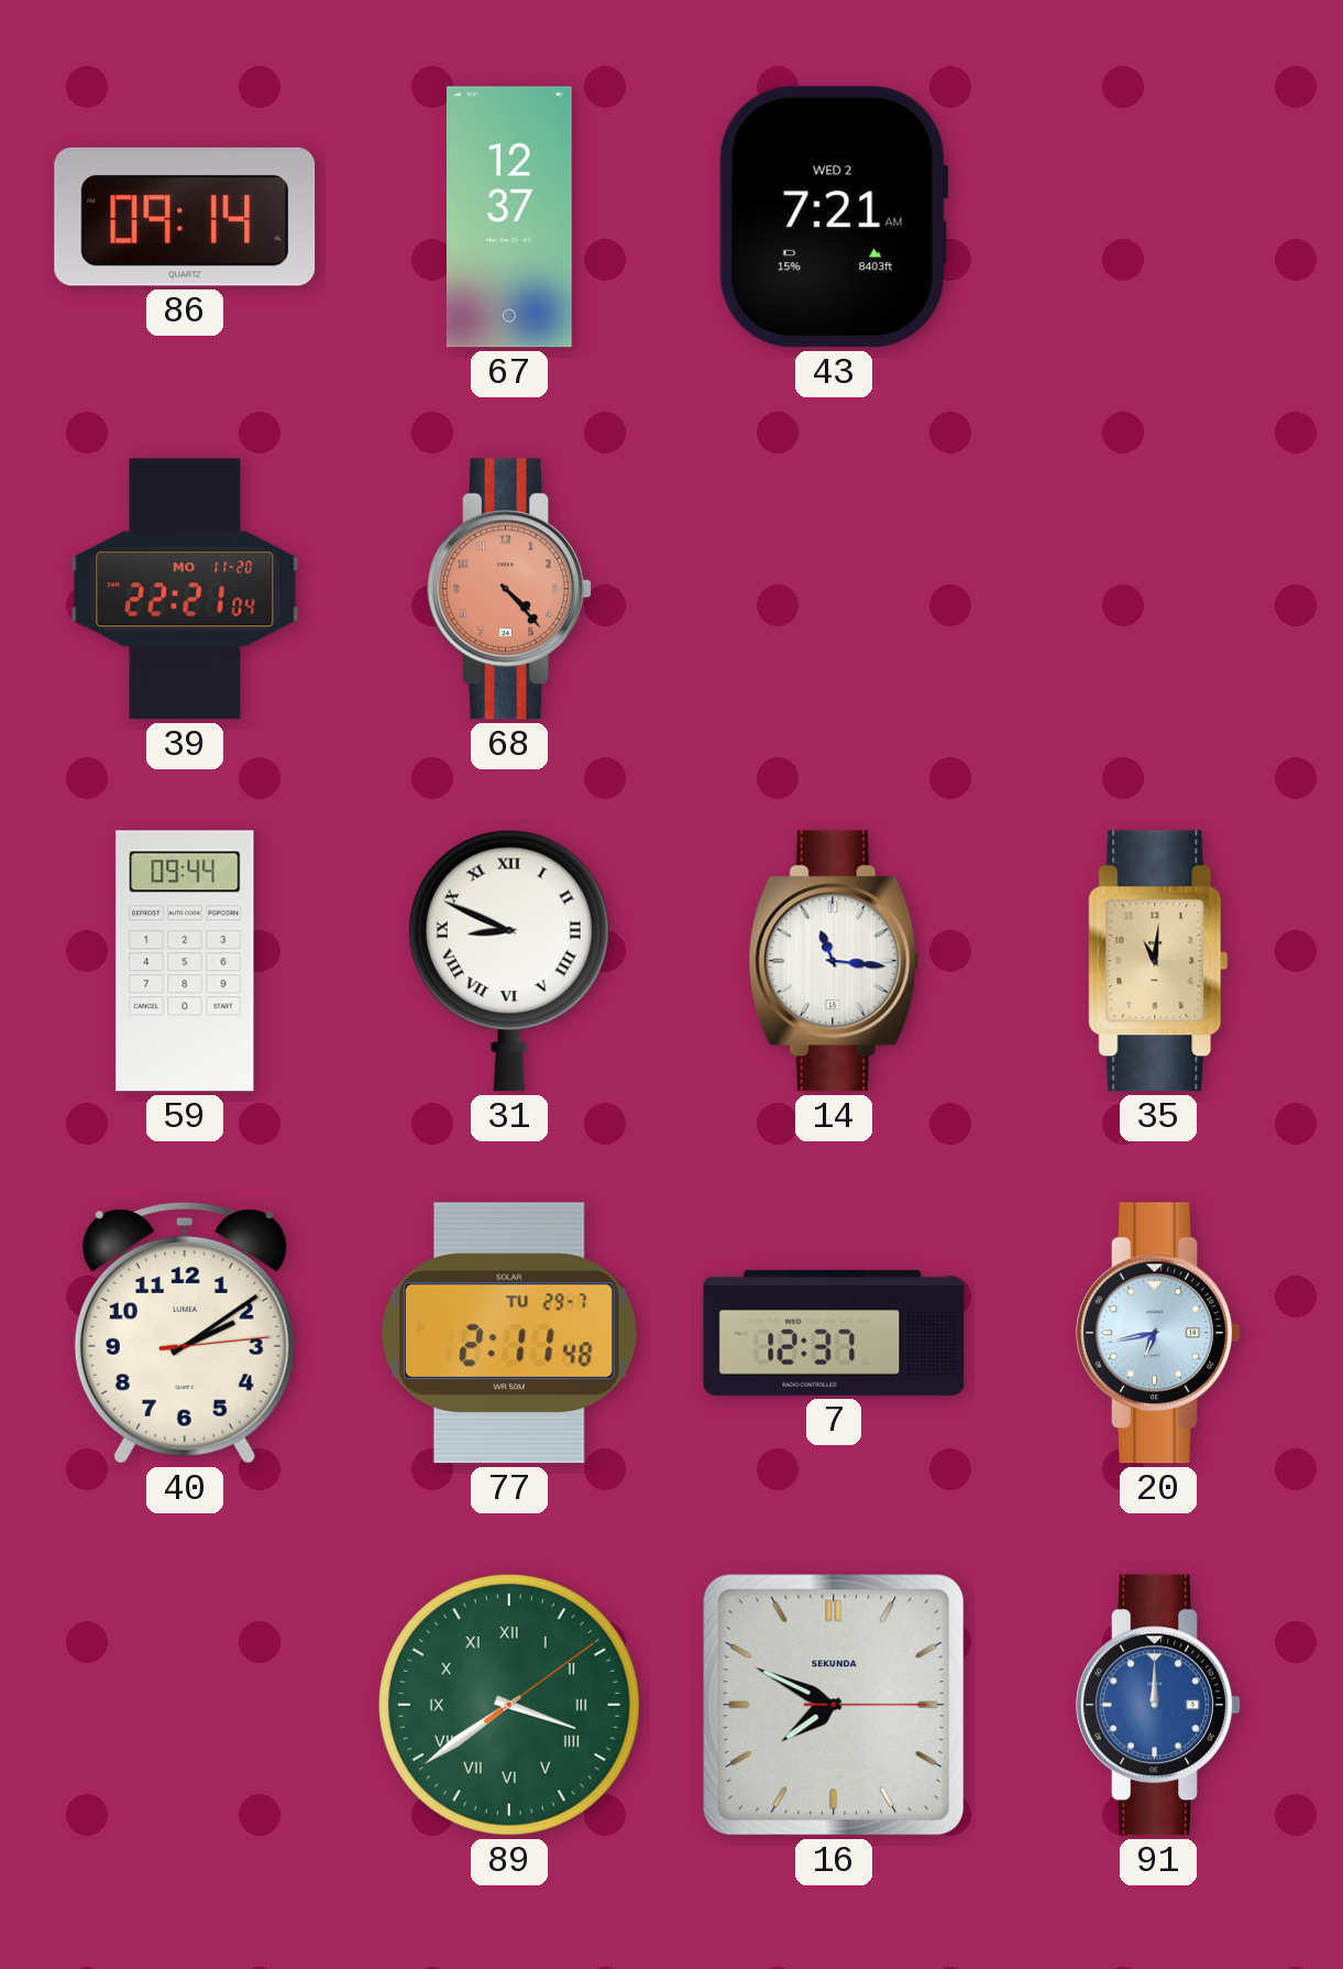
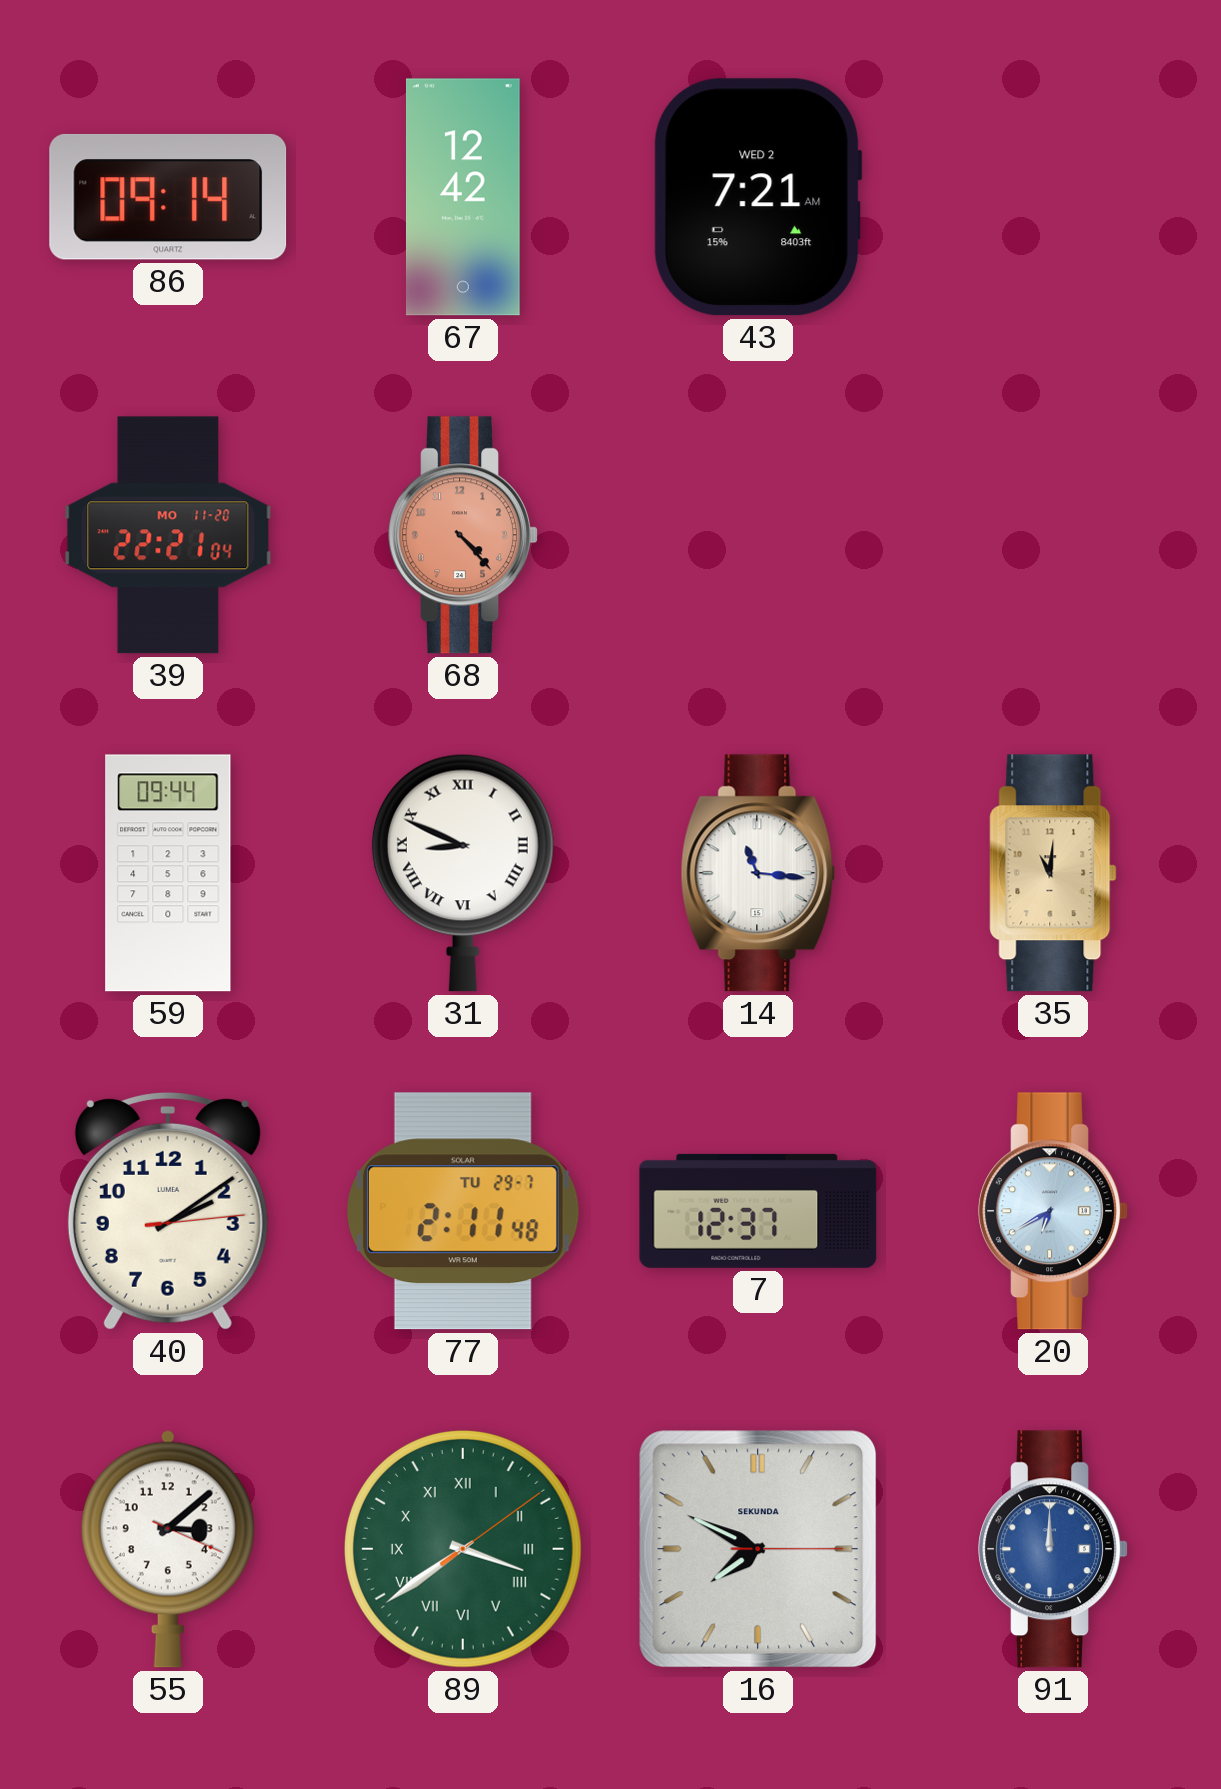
67: 12:37 -> 12:42
20: 6:43 -> 6:40
55: none -> 3:08
